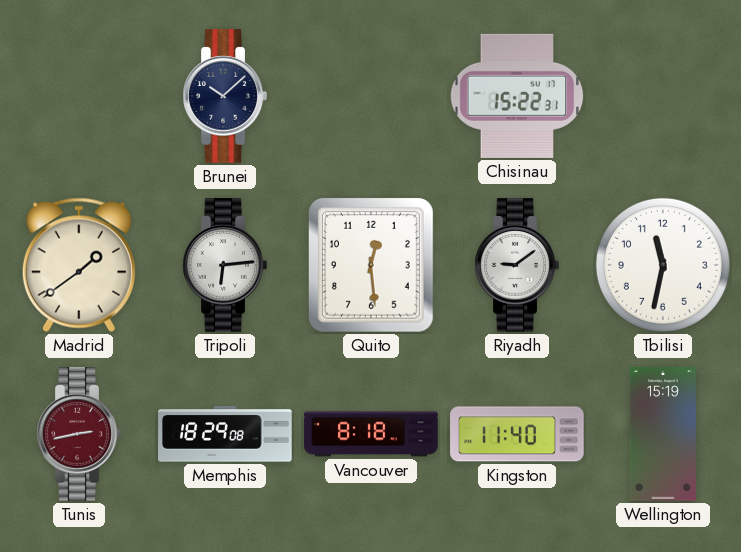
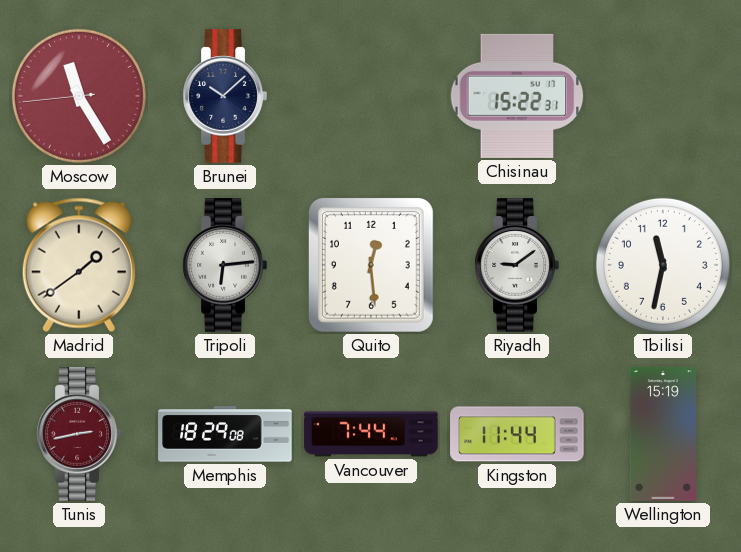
Moscow: none -> 11:24
Vancouver: 8:18 -> 7:44
Kingston: 11:40 -> 11:44
